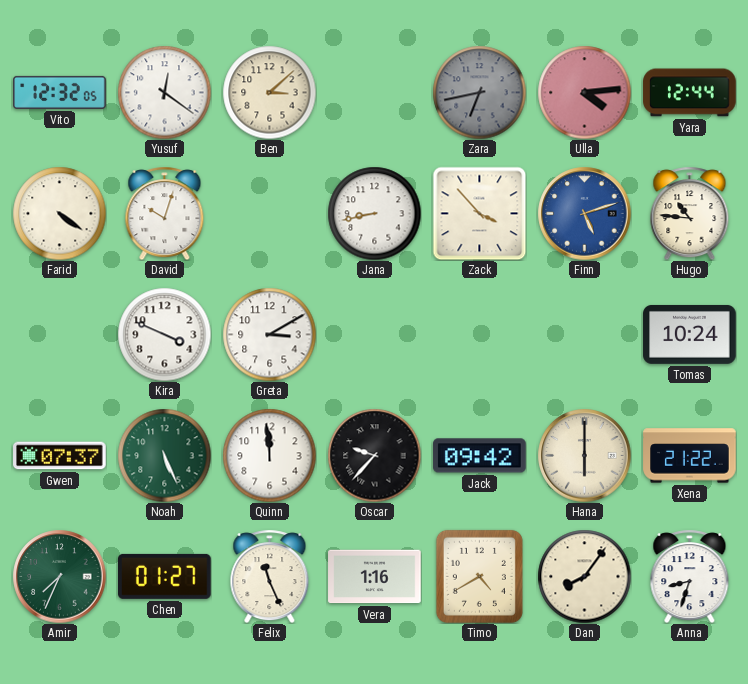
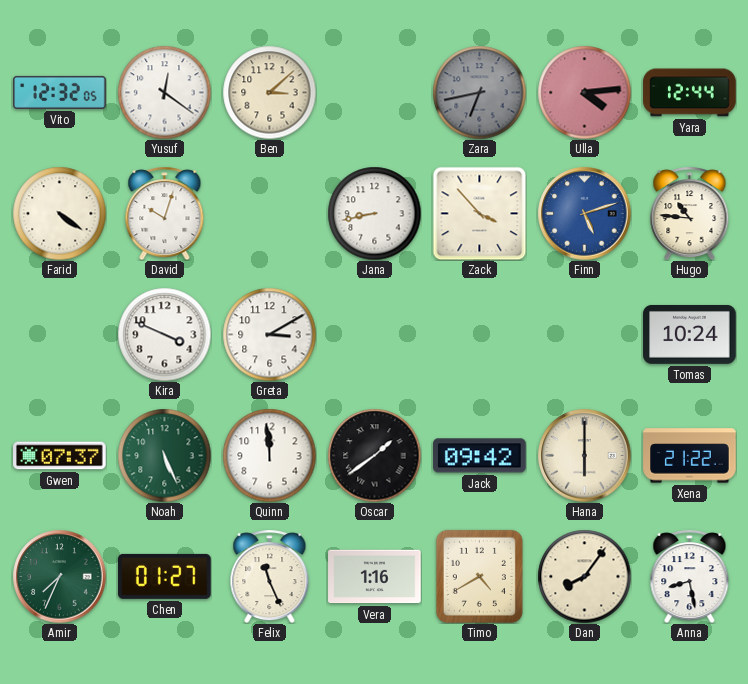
Oscar: 9:37 -> 1:39
Anna: 8:33 -> 8:28
